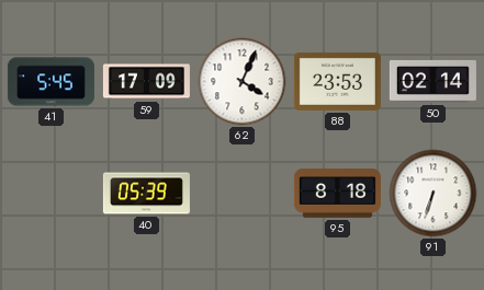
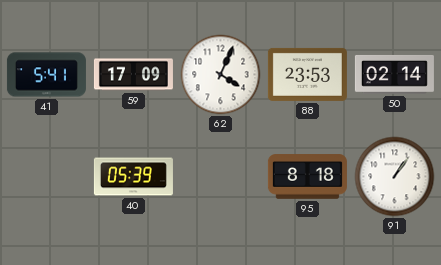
41: 5:45 -> 5:41
91: 6:33 -> 1:06
